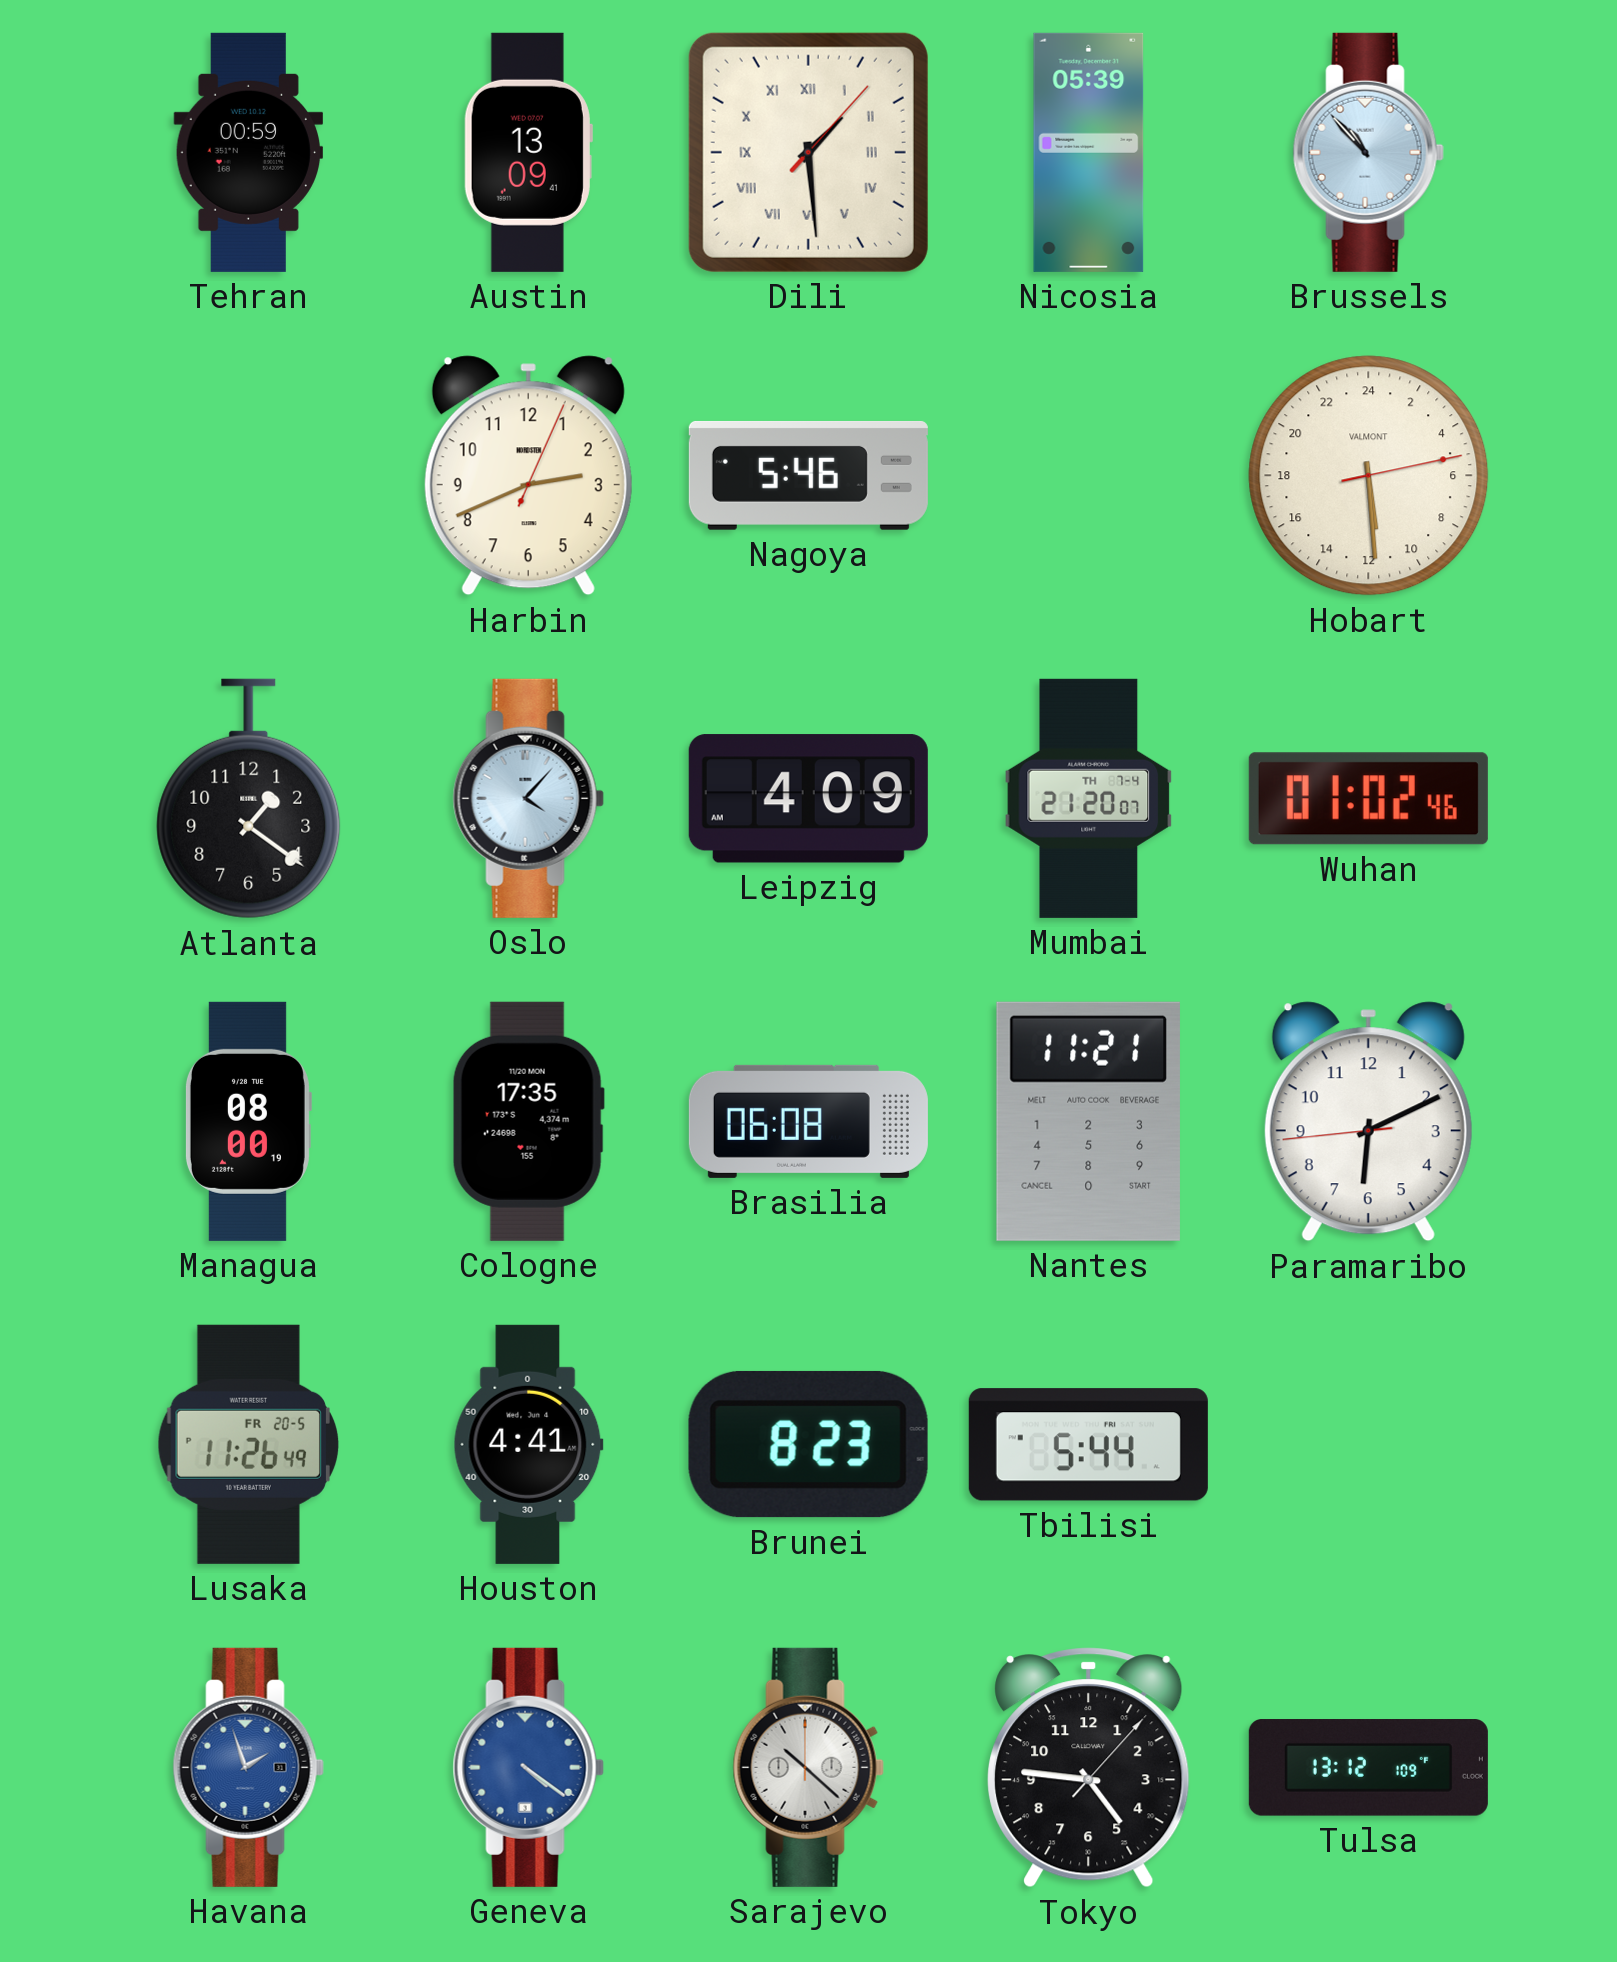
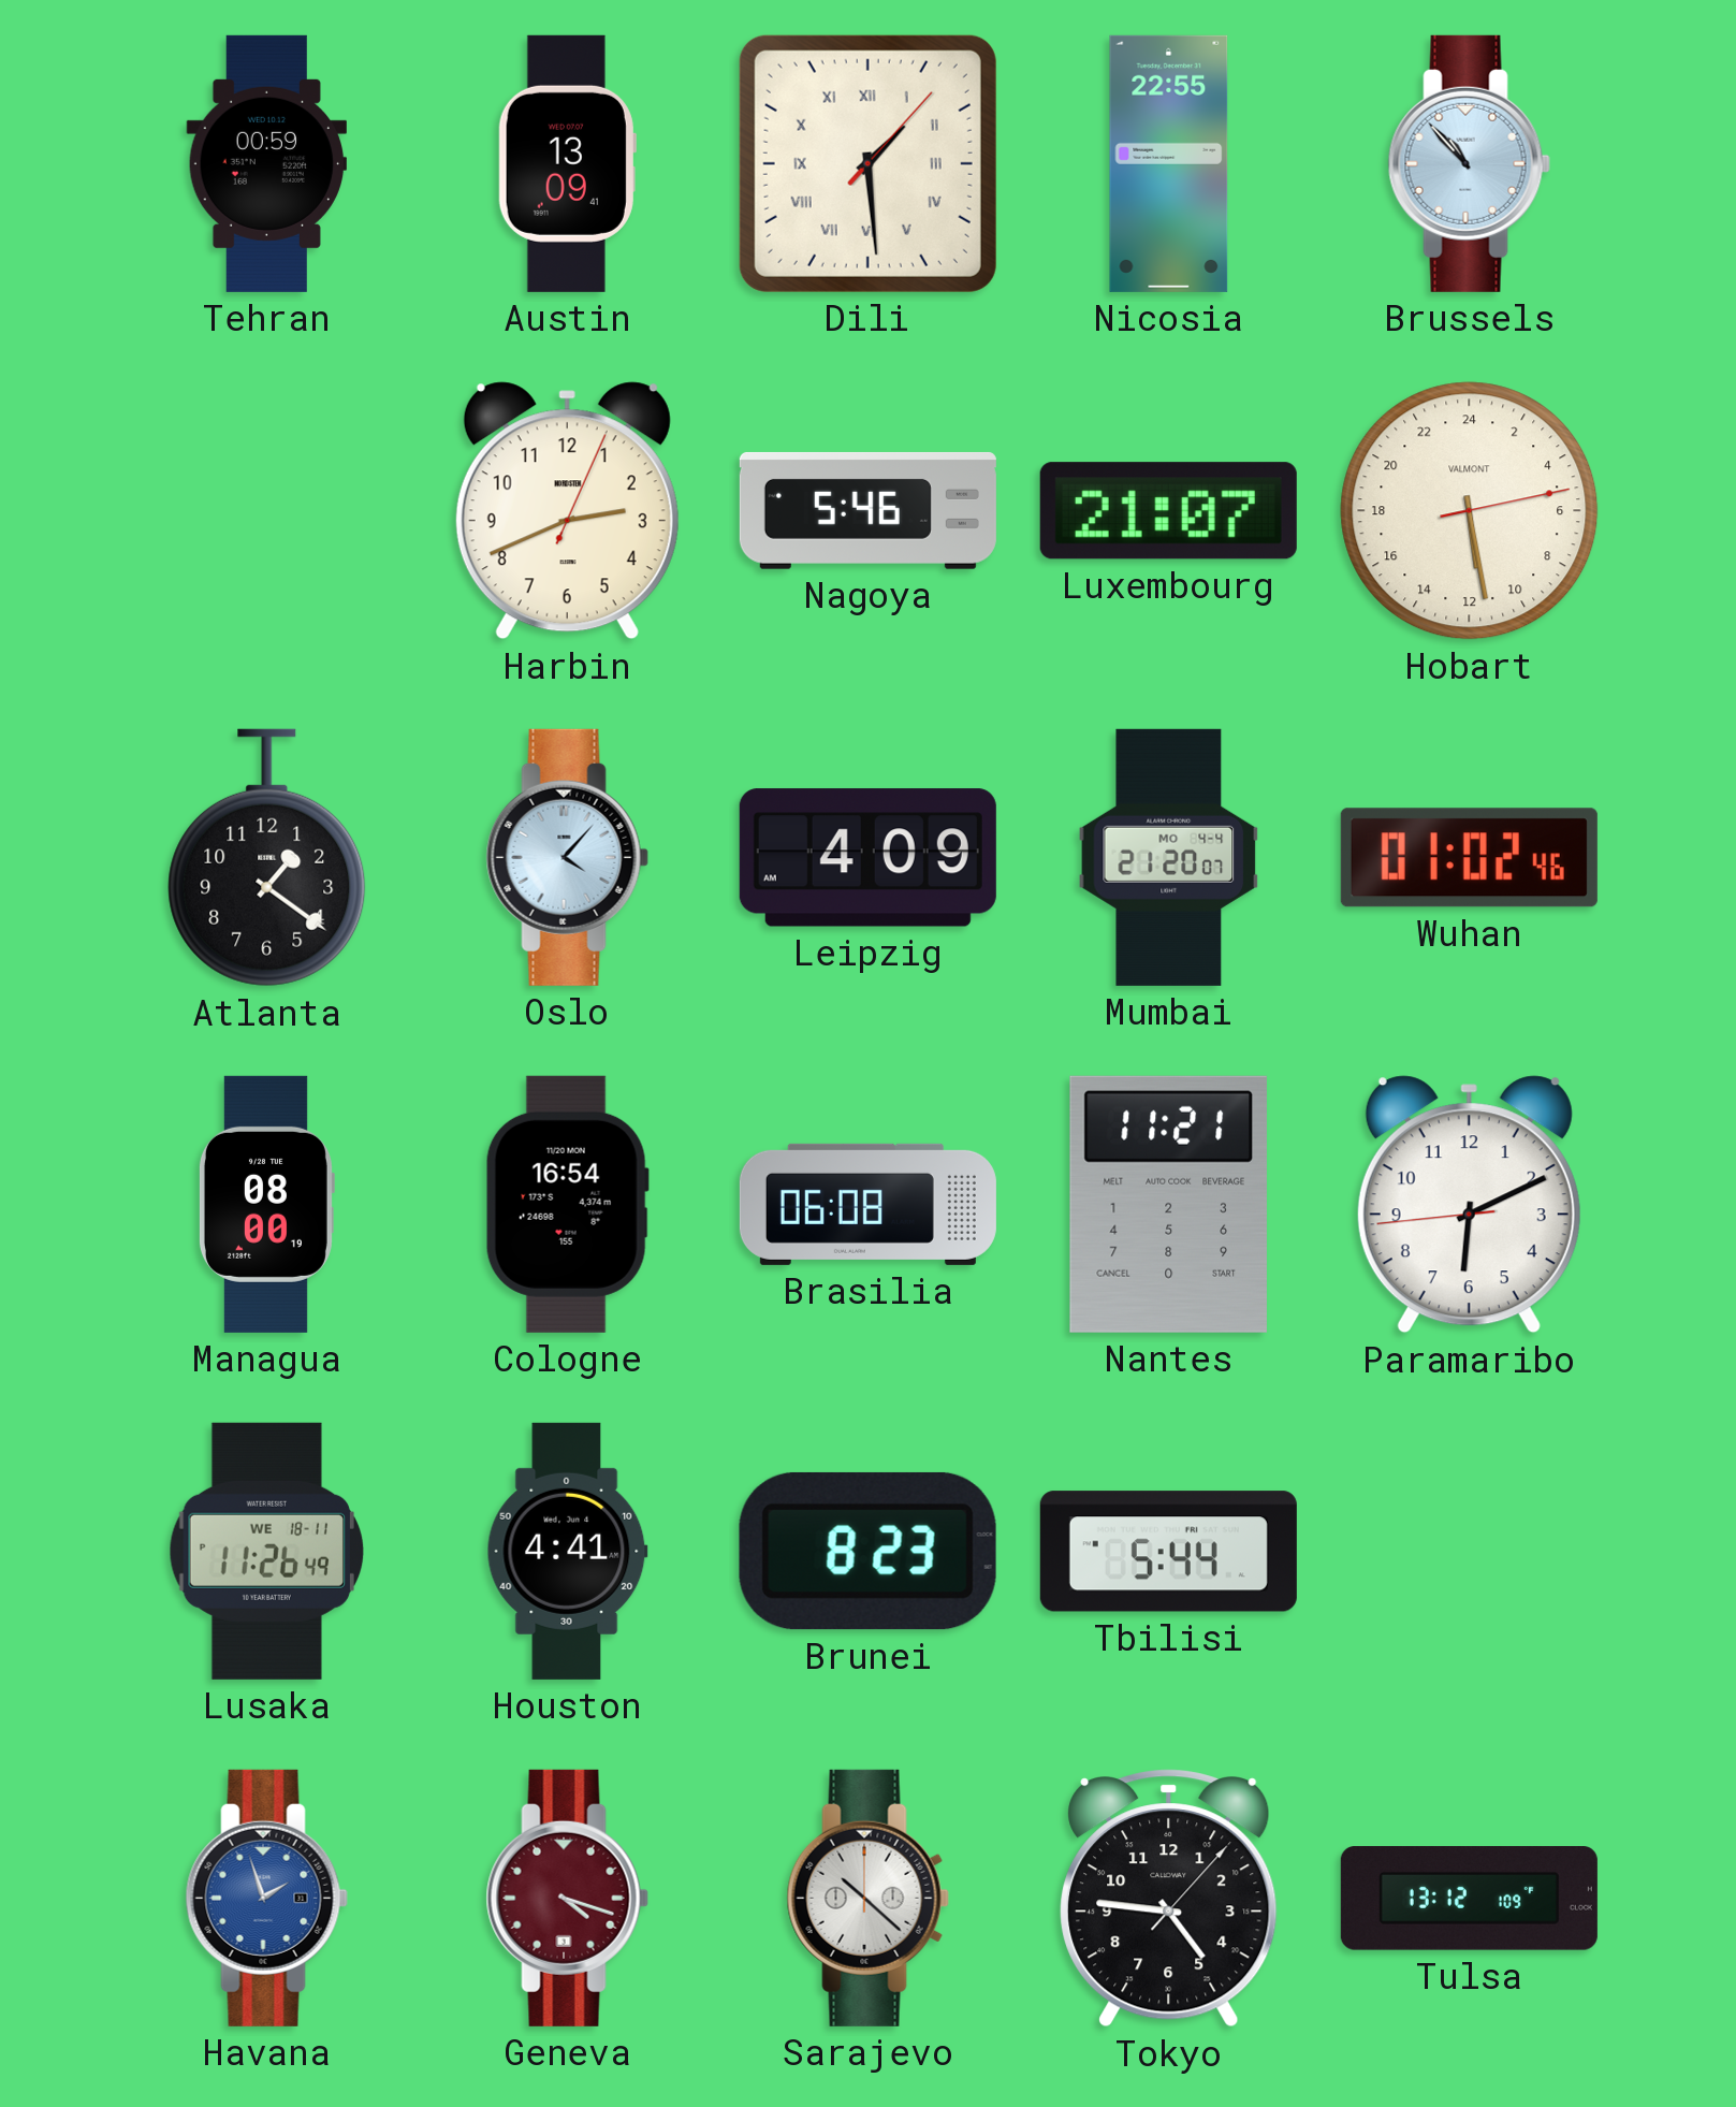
Nicosia: 05:39 -> 22:55
Luxembourg: none -> 21:07
Hobart: 11:29 -> 11:28
Mumbai date: TH 7-4 -> MO 4-4
Cologne: 17:35 -> 16:54
Lusaka date: FR 20-5 -> WE 18-11
Geneva: 4:21 -> 4:18
Geneva dial: blue -> burgundy
